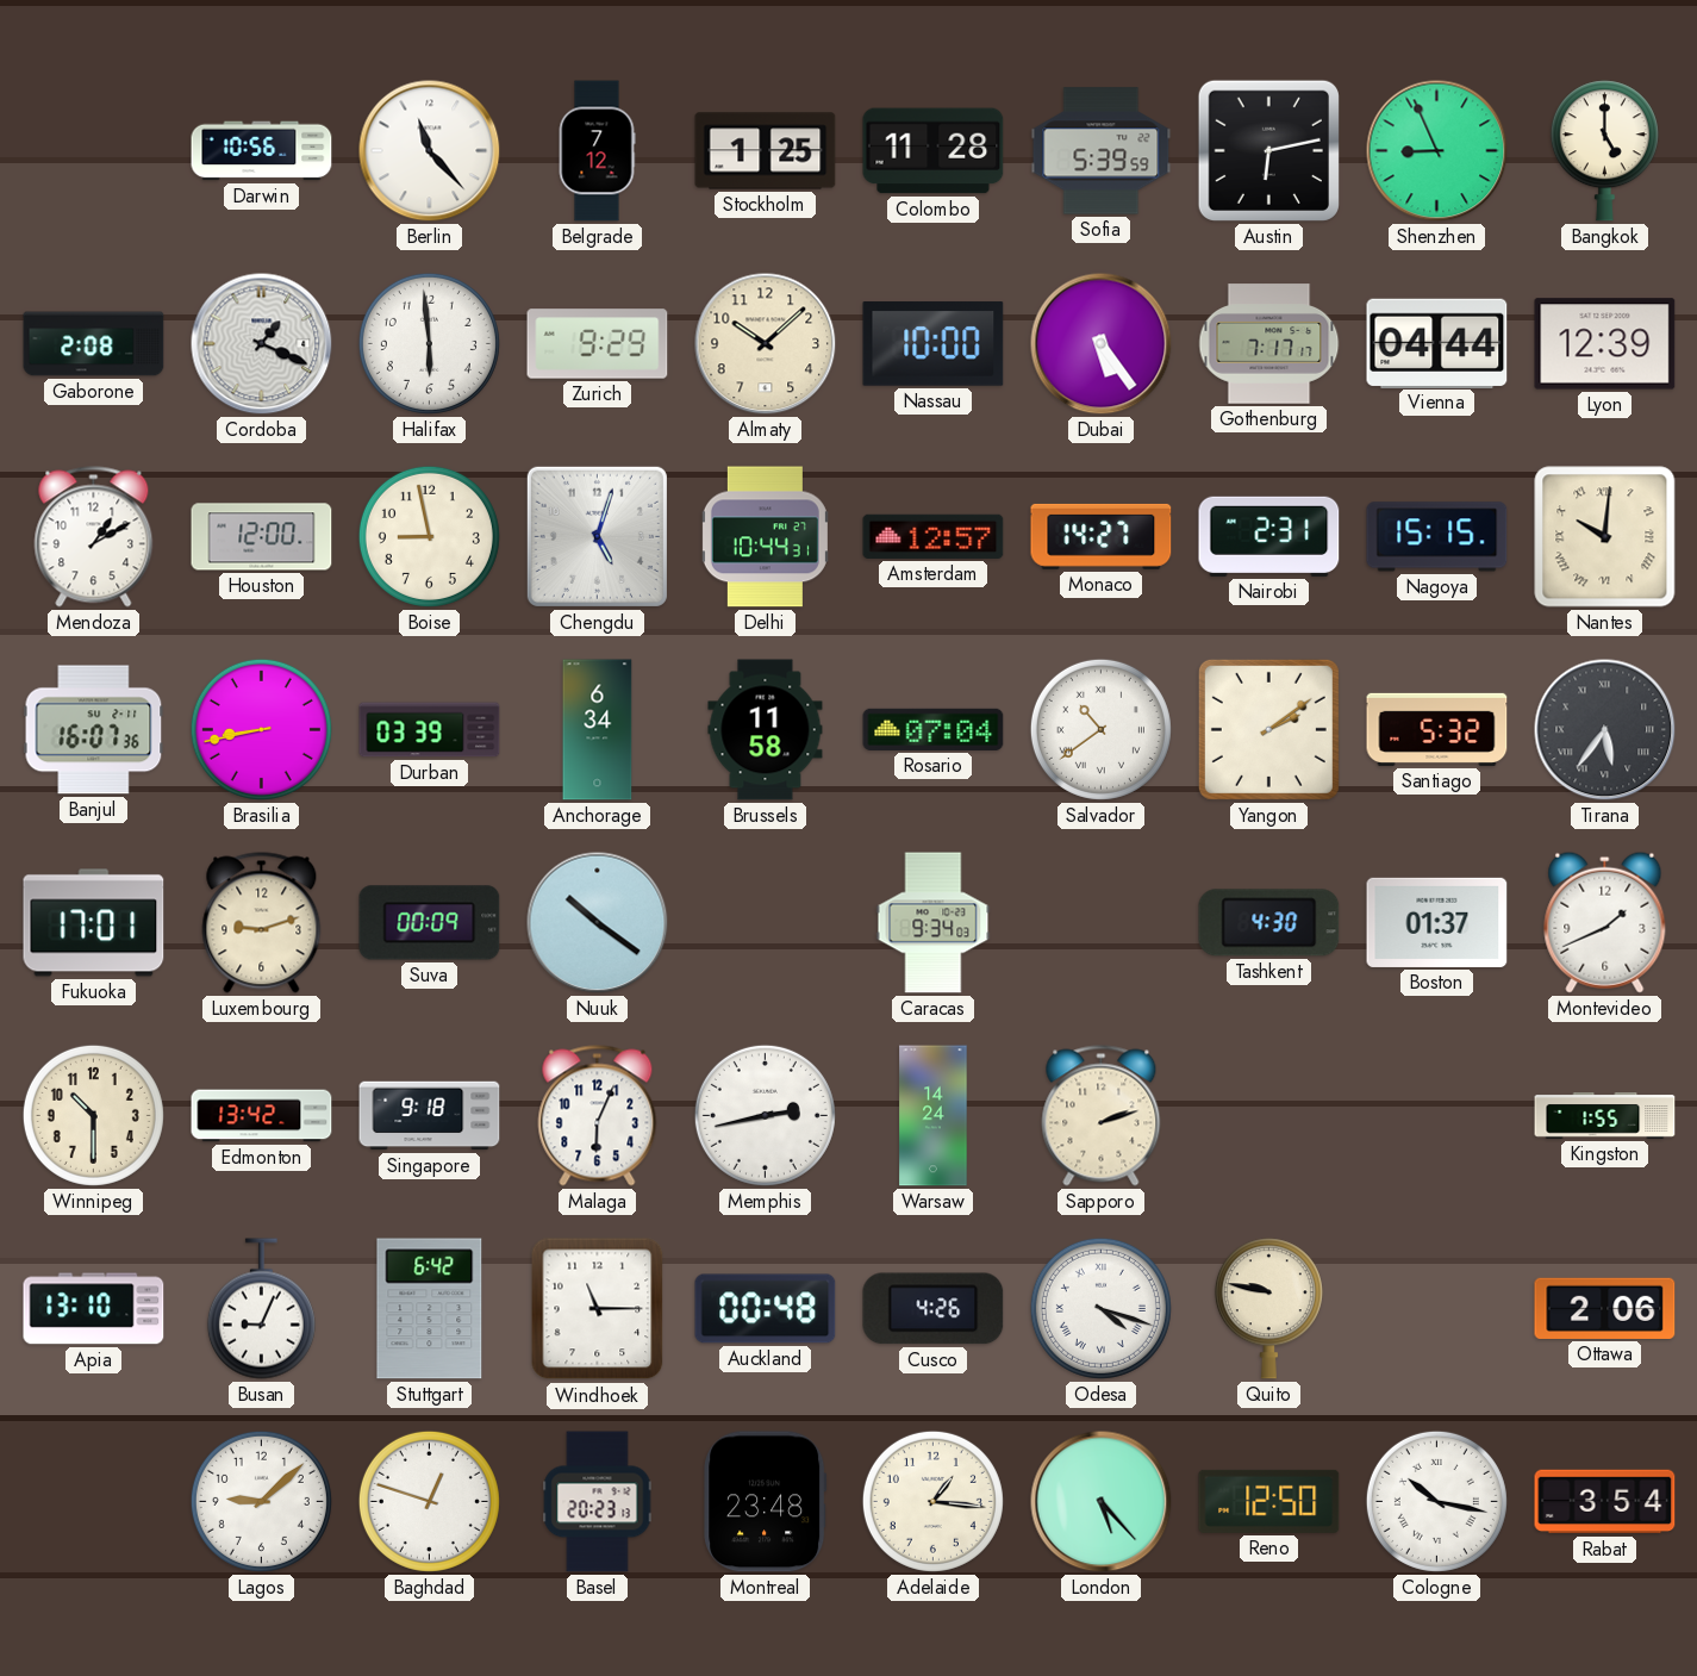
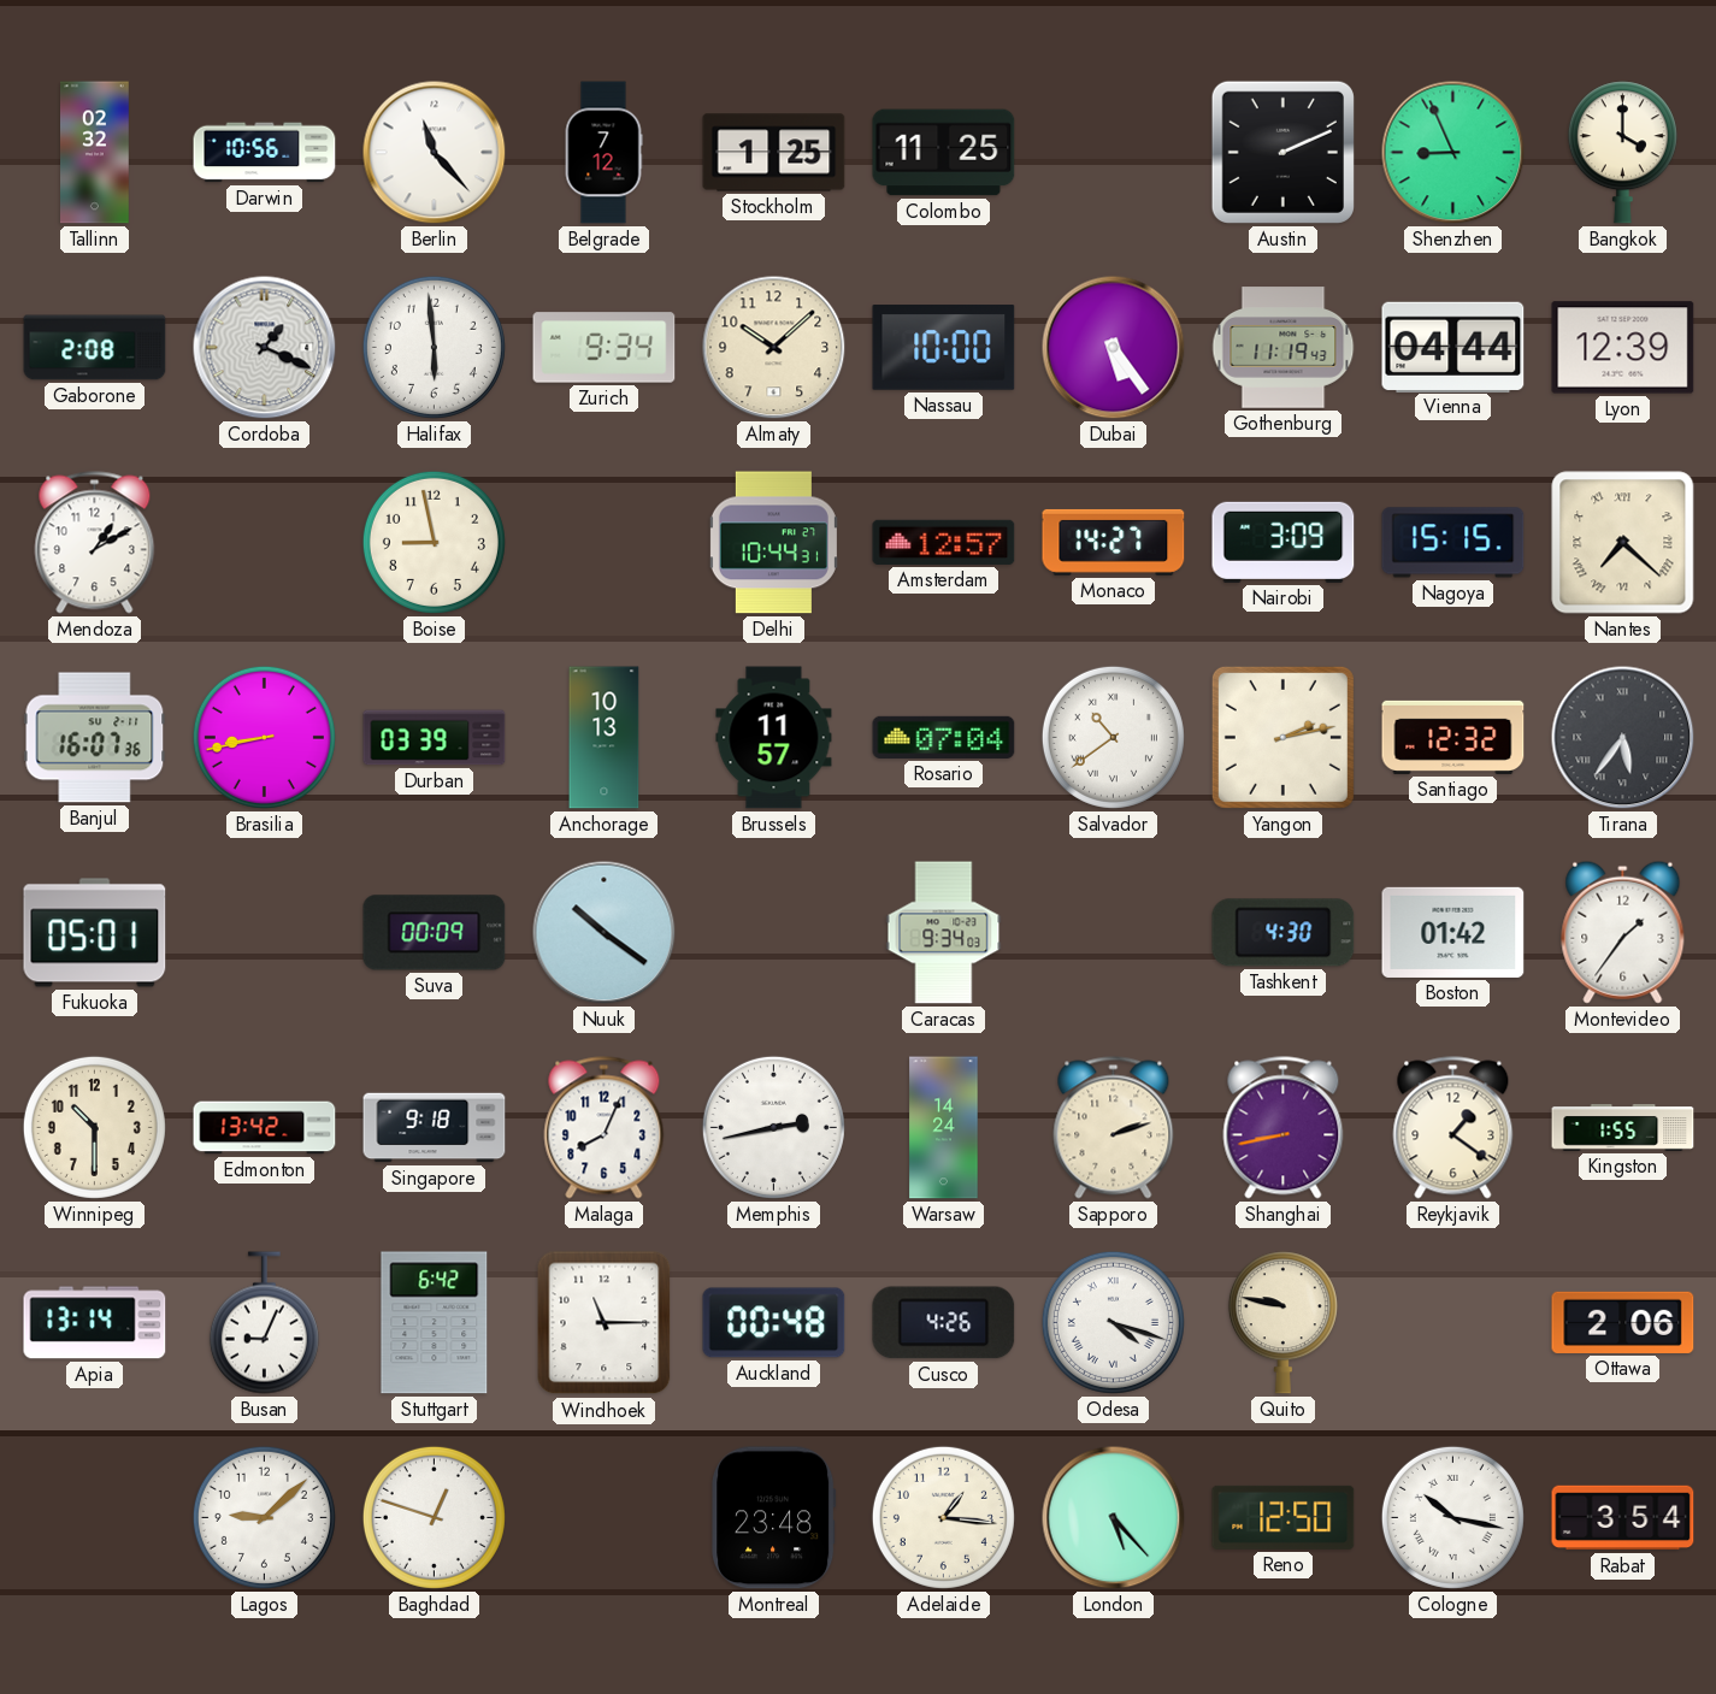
Tallinn: none -> 02:32
Colombo: 11:28 -> 11:25
Sofia: 5:39 -> none
Austin: 6:13 -> 2:11
Bangkok: 5:00 -> 4:00
Zurich: 9:29 -> 9:34
Gothenburg: 7:17 -> 11:19
Houston: 12:00 -> none
Chengdu: 5:03 -> none
Nairobi: 2:31 -> 3:09
Nantes: 10:01 -> 7:22
Anchorage: 6:34 -> 10:13
Brussels: 11:58 -> 11:57
Yangon: 2:09 -> 2:13
Santiago: 5:32 -> 12:32
Fukuoka: 17:01 -> 05:01
Luxembourg: 9:12 -> none
Boston: 01:37 -> 01:42
Montevideo: 1:41 -> 1:36
Malaga: 6:04 -> 8:04
Shanghai: none -> 8:43
Reykjavik: none -> 1:21
Apia: 13:10 -> 13:14
Basel: 20:23 -> none
